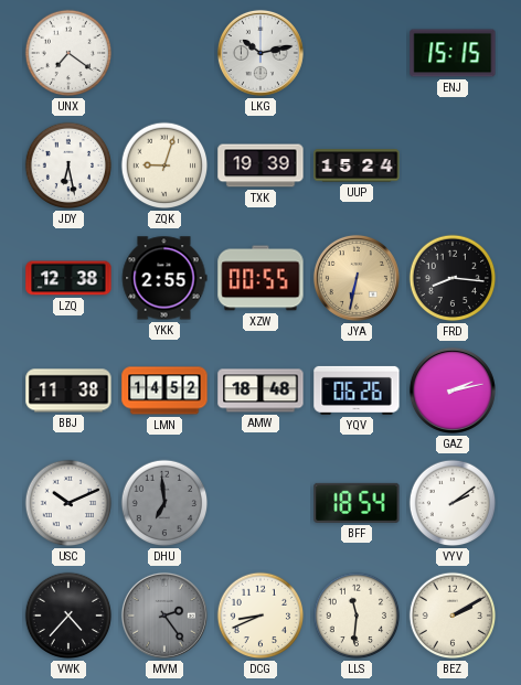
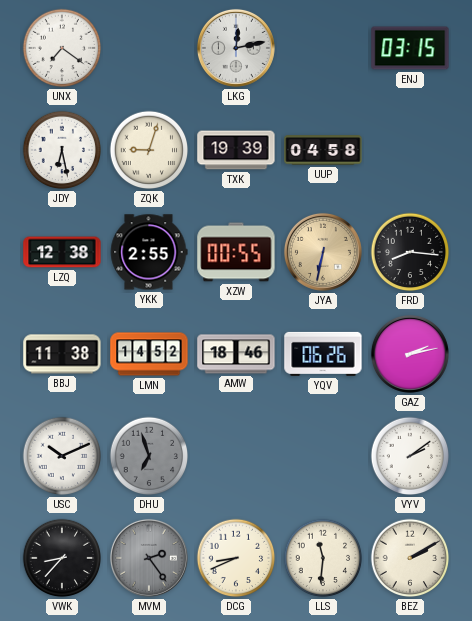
LKG: 10:13 -> 12:13
ENJ: 15:15 -> 03:15
UUP: 15:24 -> 04:58
AMW: 18:48 -> 18:46
DHU: 6:59 -> 6:57
BFF: 18:54 -> none
VWK: 4:37 -> 8:37
